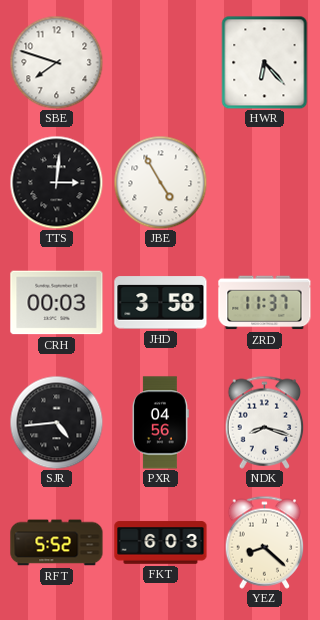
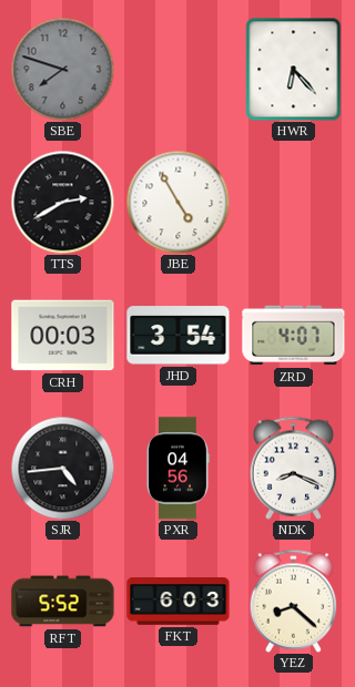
SBE dial: white -> grey
TTS: 3:01 -> 2:40
JHD: 3:58 -> 3:54
ZRD: 11:37 -> 4:07
NDK: 8:18 -> 8:19
